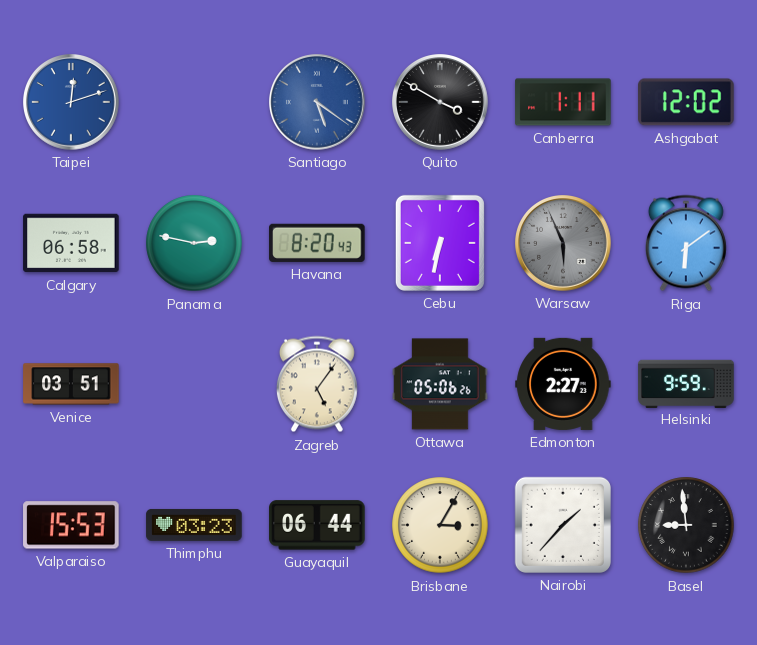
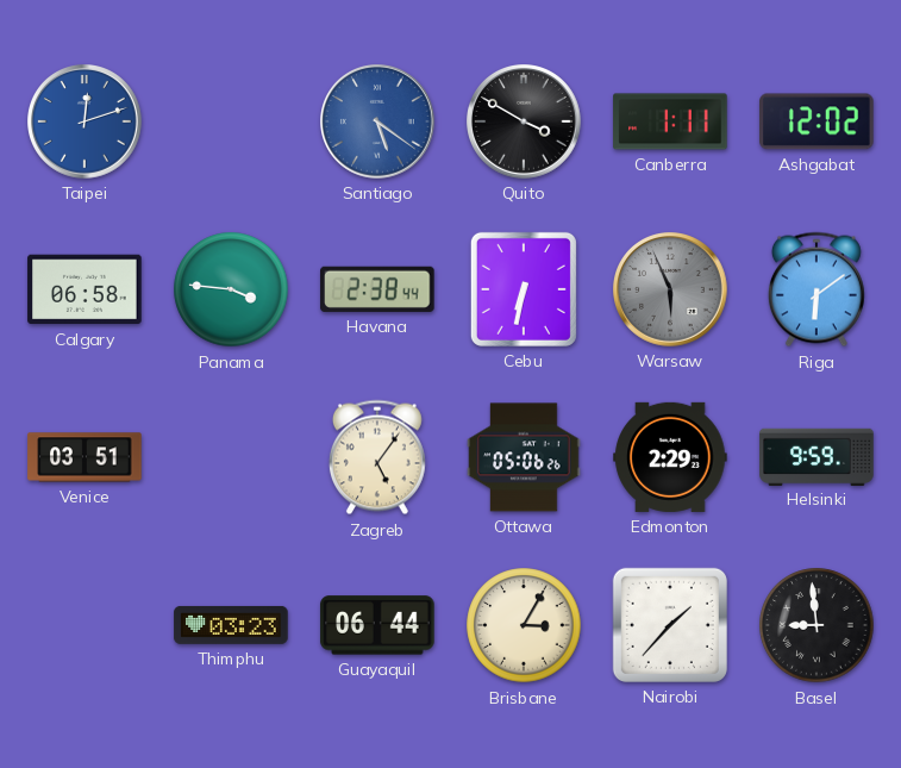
Panama: 2:47 -> 3:46
Havana: 8:20 -> 2:38
Edmonton: 2:27 -> 2:29
Valparaiso: 15:53 -> none
